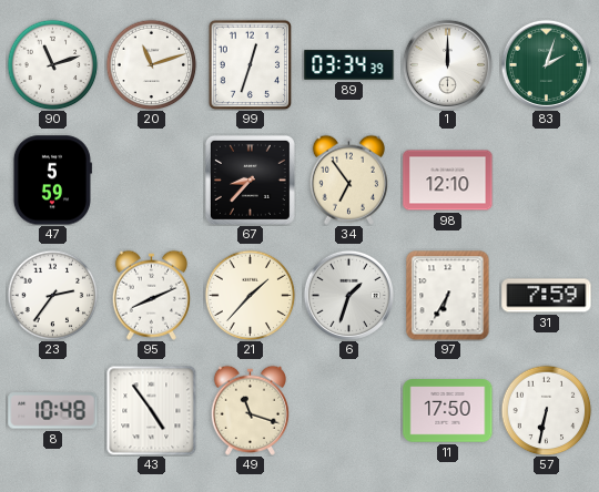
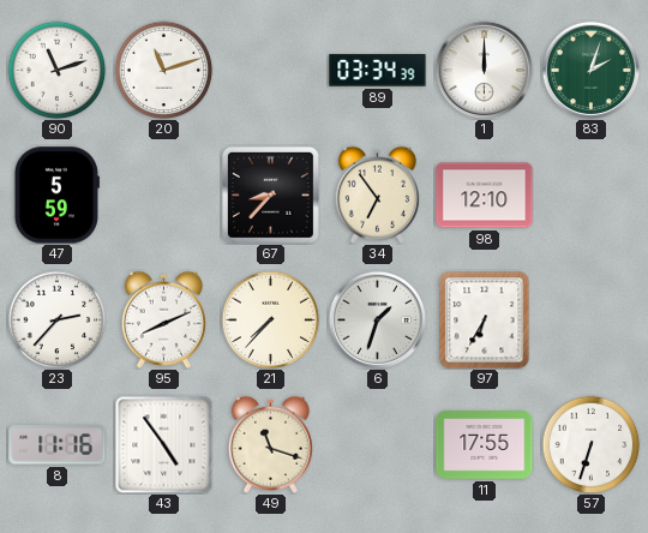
99: 12:33 -> none
23: 2:36 -> 2:37
21: 1:37 -> 7:37
31: 7:59 -> none
8: 10:48 -> 11:16
11: 17:50 -> 17:55
57: 6:32 -> 6:33
